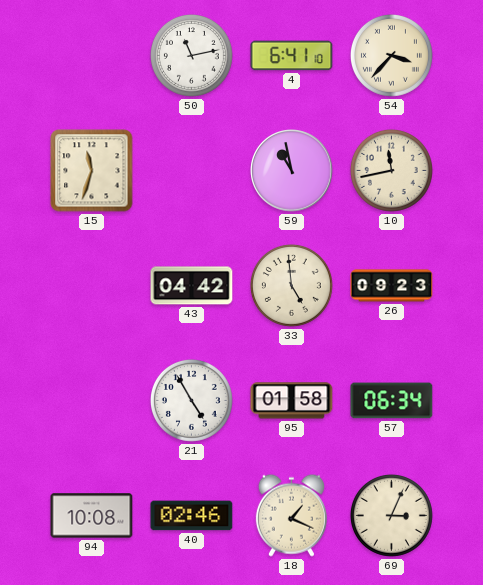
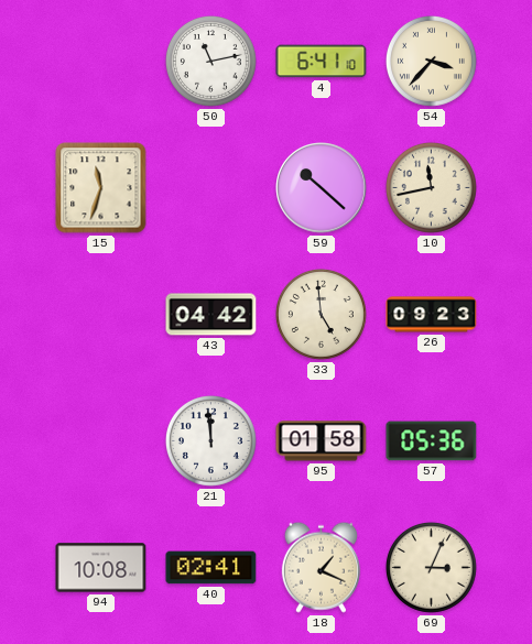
59: 10:58 -> 10:22
21: 4:55 -> 11:59
57: 06:34 -> 05:36
40: 02:46 -> 02:41
